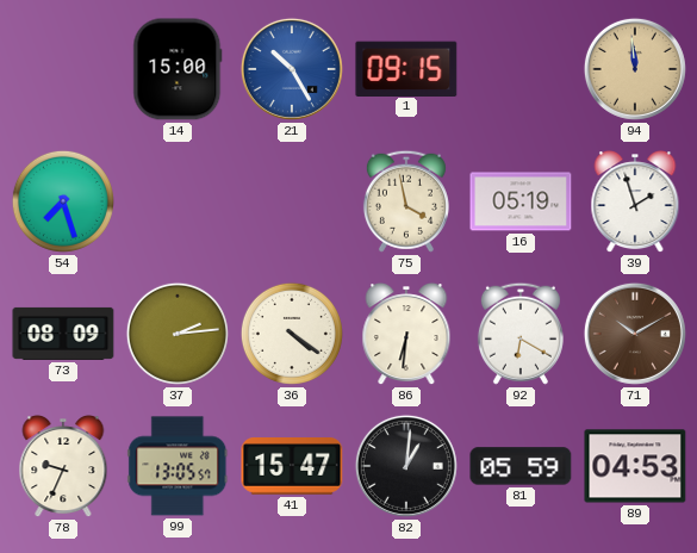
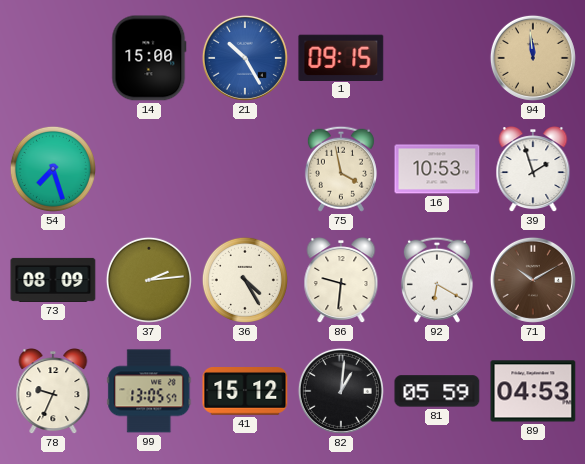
16: 05:19 -> 10:53
36: 4:21 -> 4:25
86: 6:31 -> 9:31
41: 15:47 -> 15:12
